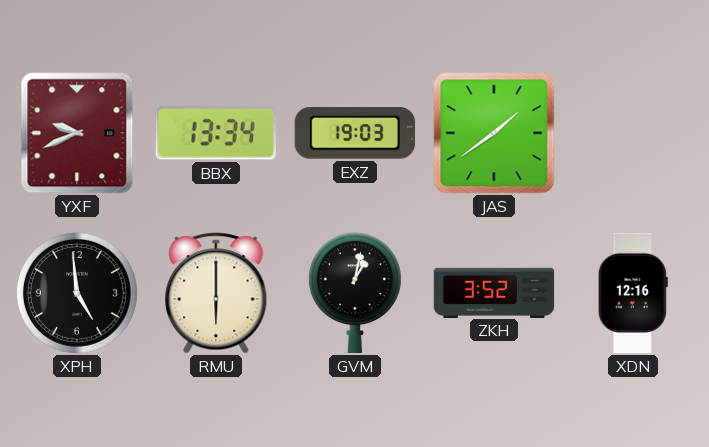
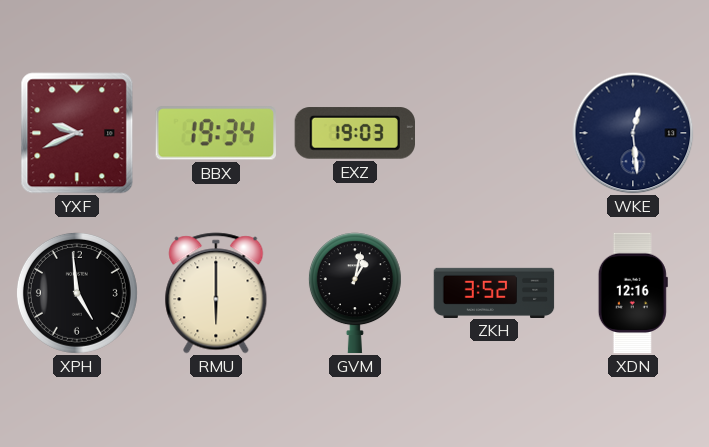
BBX: 13:34 -> 19:34
JAS: 1:39 -> none
WKE: none -> 12:29
